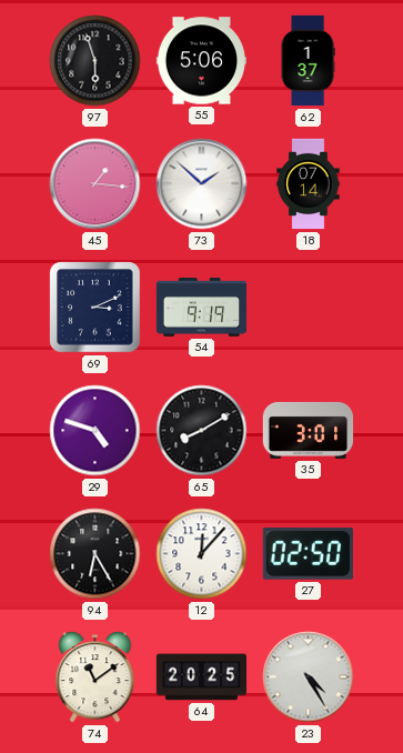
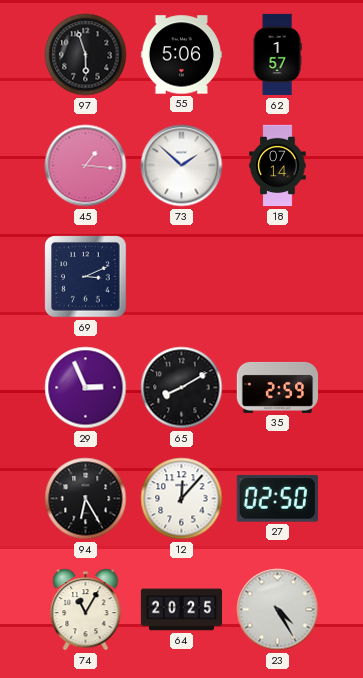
62: 1:37 -> 1:57
54: 9:19 -> none
29: 4:48 -> 2:56
35: 3:01 -> 2:59
74: 11:09 -> 11:05
